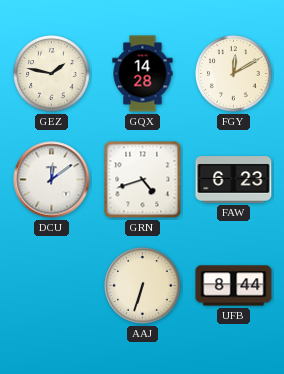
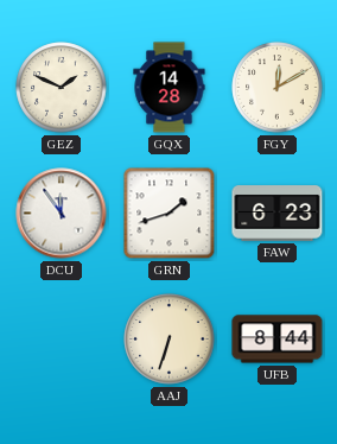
GEZ: 1:47 -> 1:49
DCU: 12:09 -> 11:54
GRN: 4:42 -> 1:42
